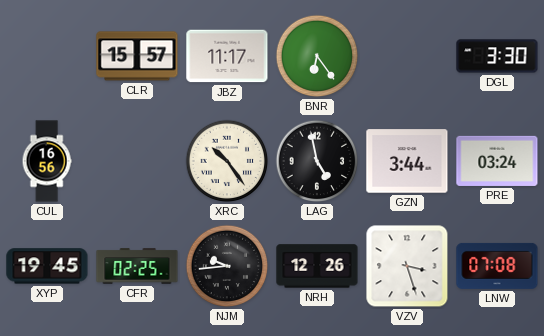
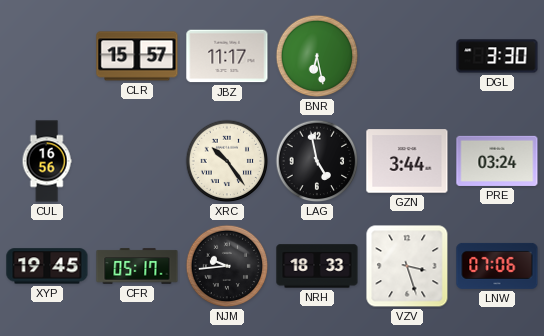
BNR: 6:24 -> 6:28
CFR: 02:25 -> 05:17
NRH: 12:26 -> 18:33
LNW: 07:08 -> 07:06
